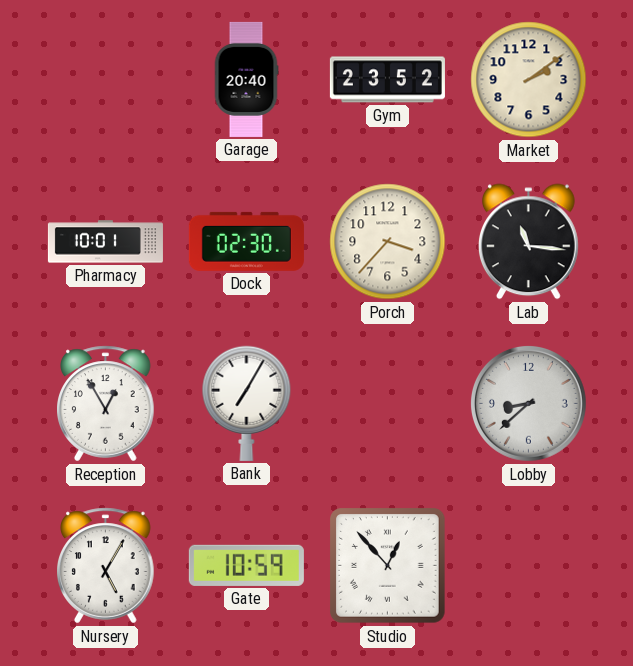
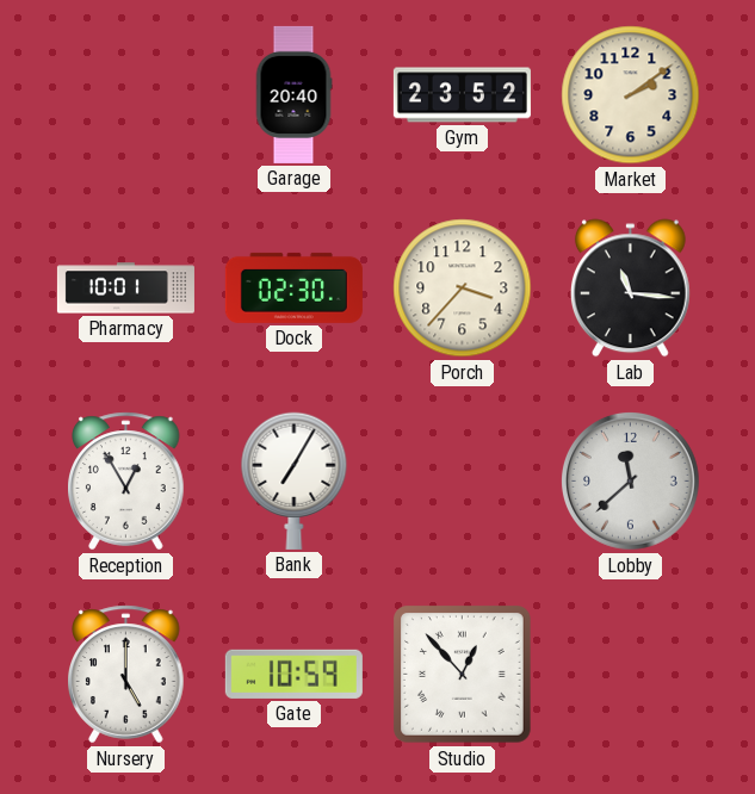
Lobby: 8:38 -> 11:38
Nursery: 5:05 -> 5:00
